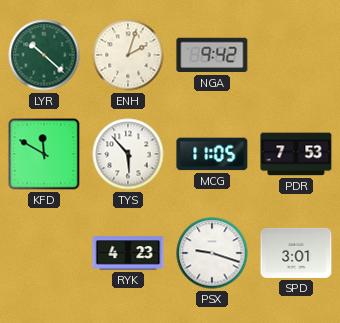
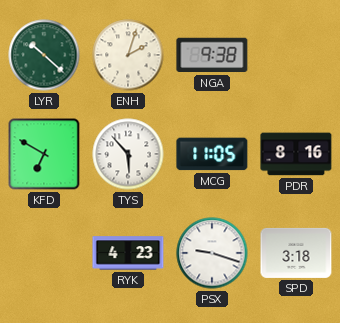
NGA: 9:42 -> 9:38
KFD: 11:50 -> 6:50
PDR: 7:53 -> 8:16
SPD: 3:01 -> 3:18
